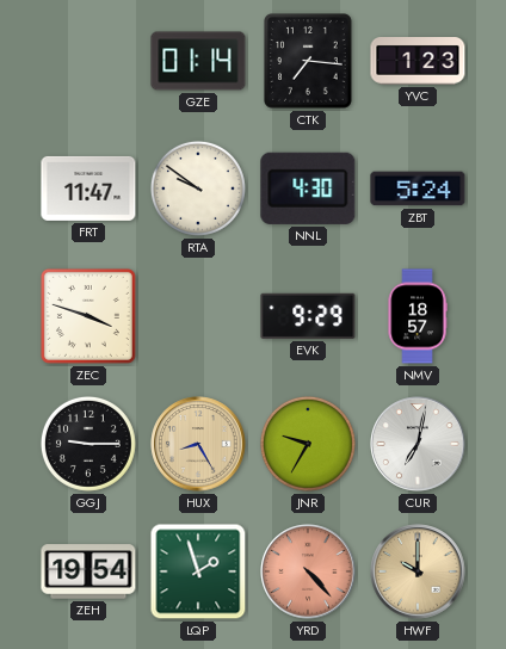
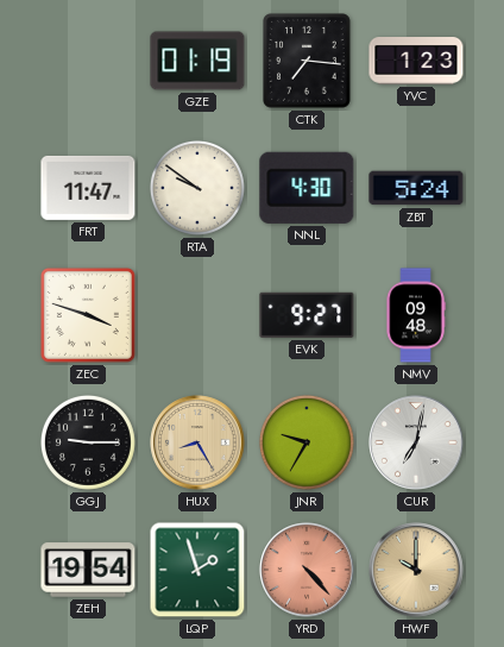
GZE: 01:14 -> 01:19
EVK: 9:29 -> 9:27
NMV: 18:57 -> 09:48
